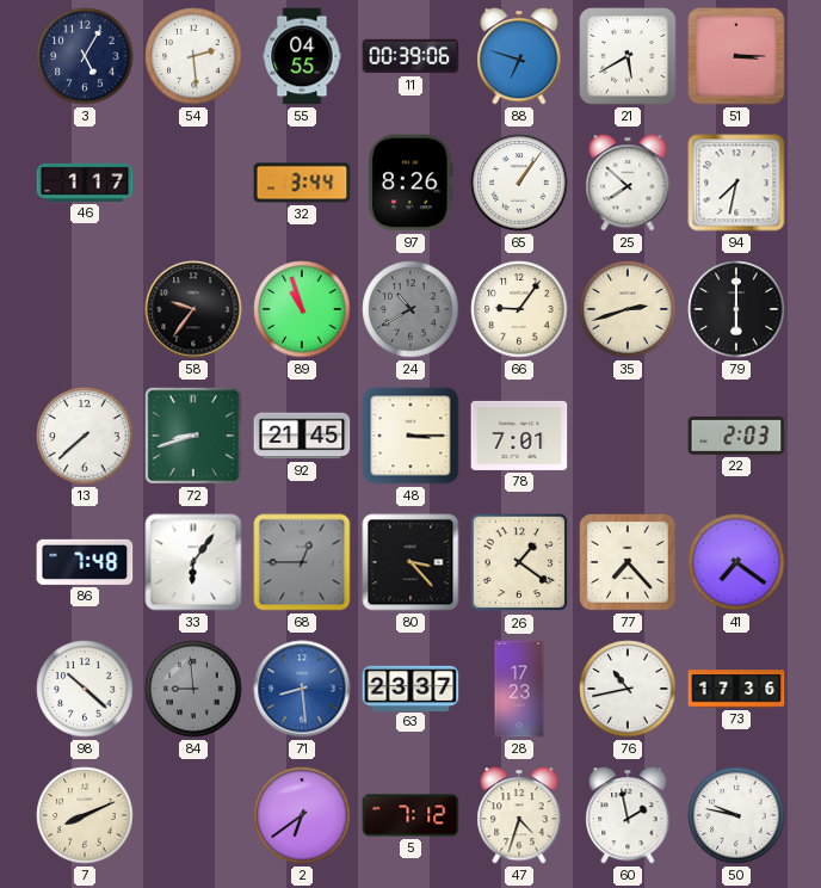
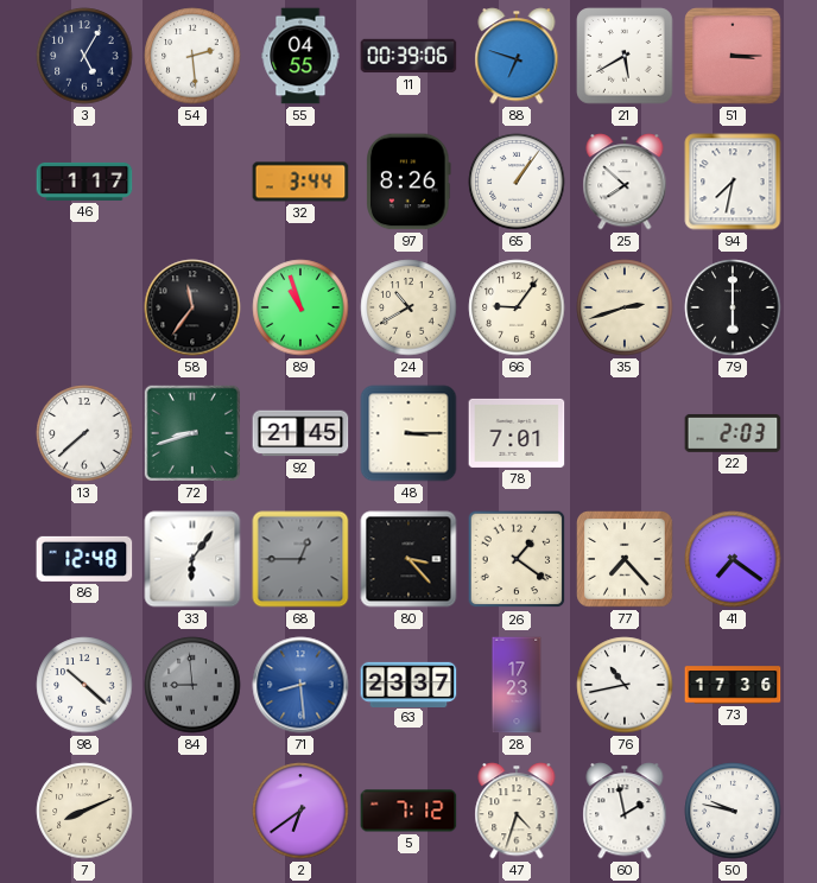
58: 9:36 -> 11:36
24 dial: grey -> cream
86: 7:48 -> 12:48
